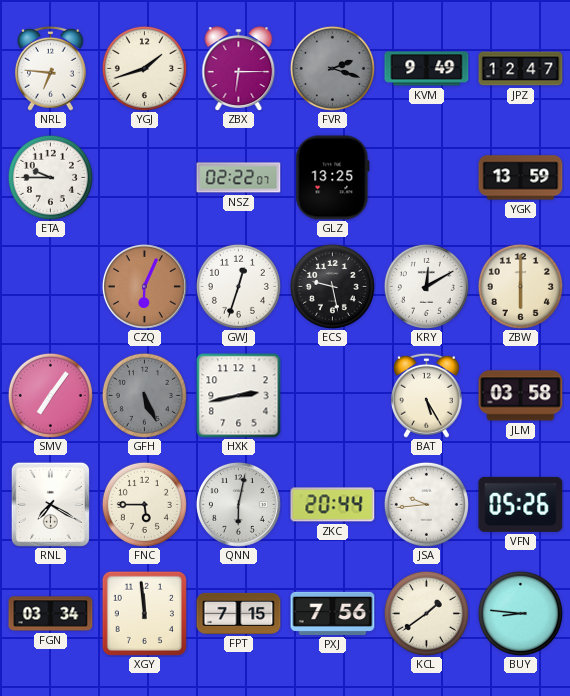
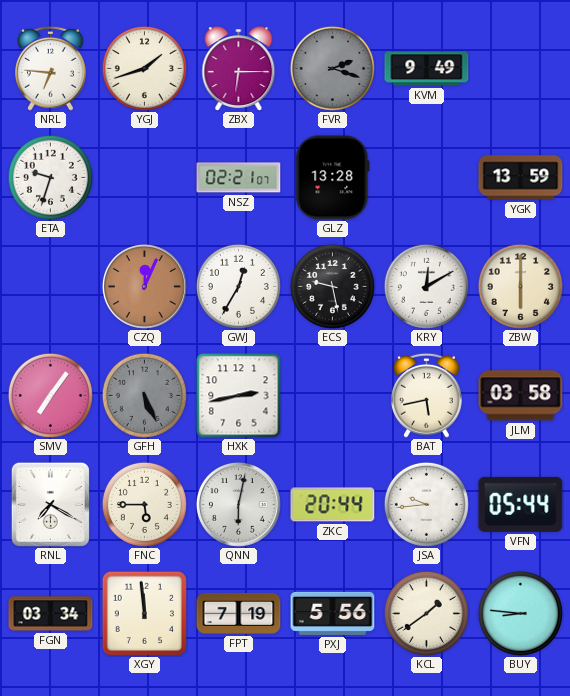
JPZ: 12:47 -> none
ETA: 9:45 -> 9:33
NSZ: 02:22 -> 02:21
GLZ: 13:25 -> 13:28
CZQ: 6:04 -> 12:04
GWJ: 12:33 -> 12:35
BAT: 5:25 -> 5:43
VFN: 05:26 -> 05:44
FPT: 7:15 -> 7:19
PXJ: 7:56 -> 5:56
